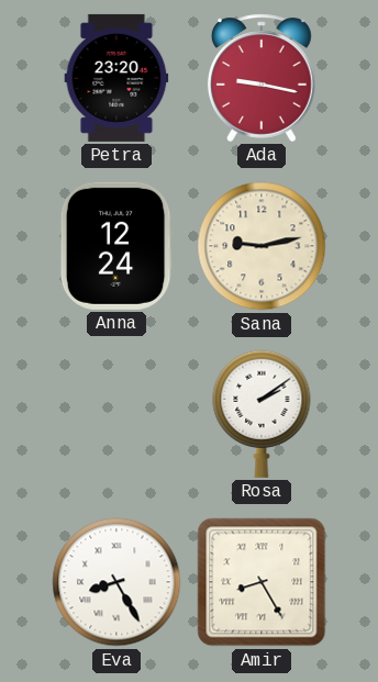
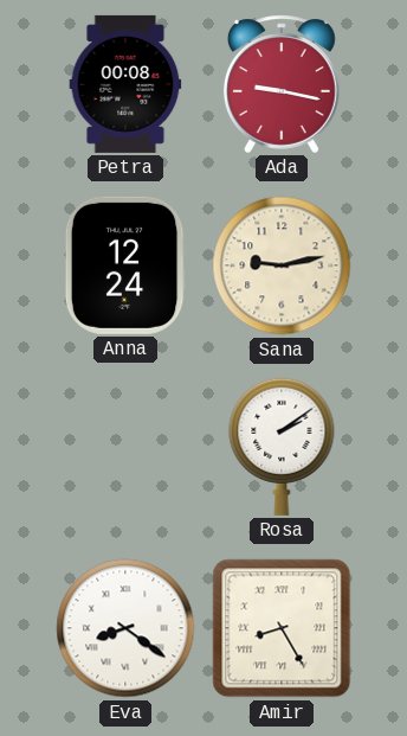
Petra: 23:20 -> 00:08
Eva: 8:25 -> 8:21
